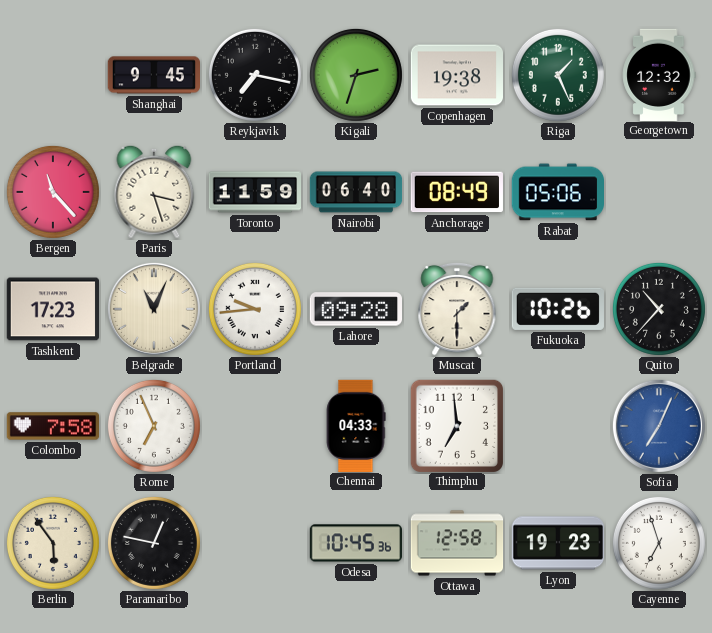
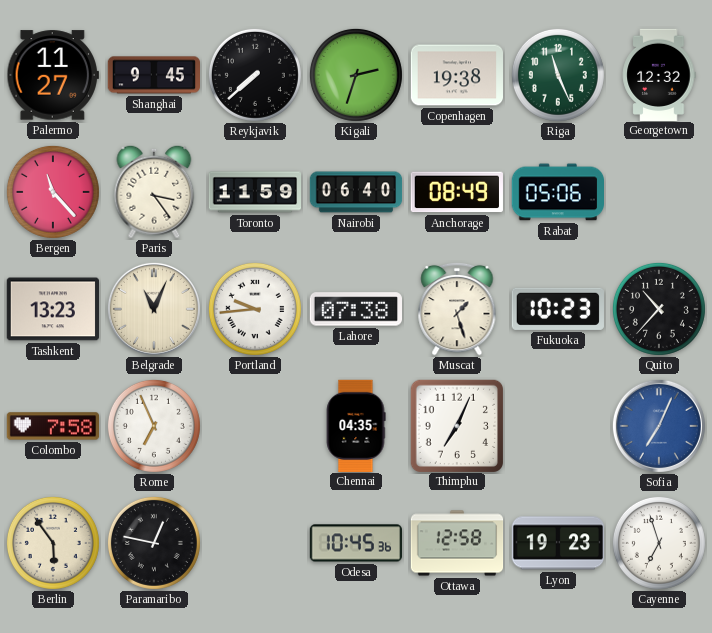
Palermo: none -> 11:27
Reykjavik: 7:17 -> 7:38
Riga: 1:26 -> 11:26
Paris: 3:27 -> 3:24
Tashkent: 17:23 -> 13:23
Lahore: 09:28 -> 07:38
Muscat: 1:30 -> 1:27
Fukuoka: 10:26 -> 10:23
Chennai: 04:33 -> 04:35
Thimphu: 6:59 -> 7:04
